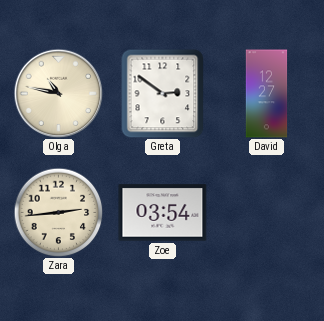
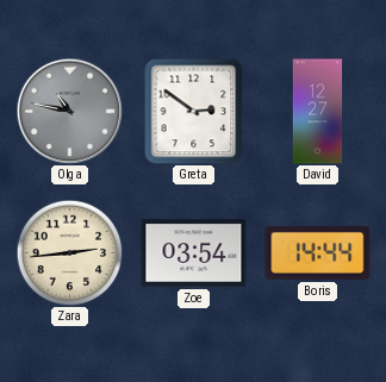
Olga dial: cream -> grey
Boris: none -> 14:44
